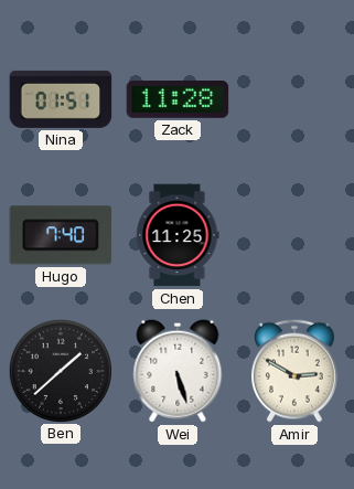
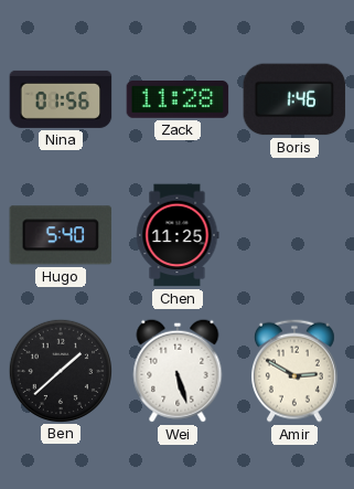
Nina: 01:51 -> 01:56
Boris: none -> 1:46
Hugo: 7:40 -> 5:40
